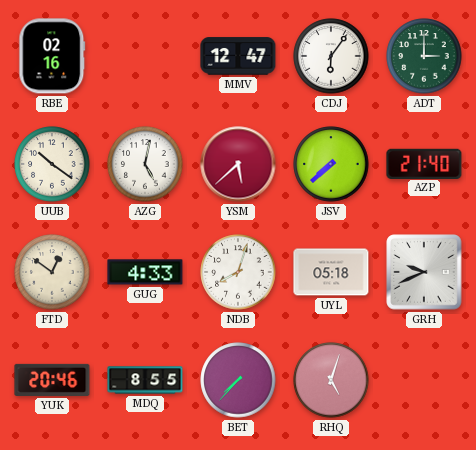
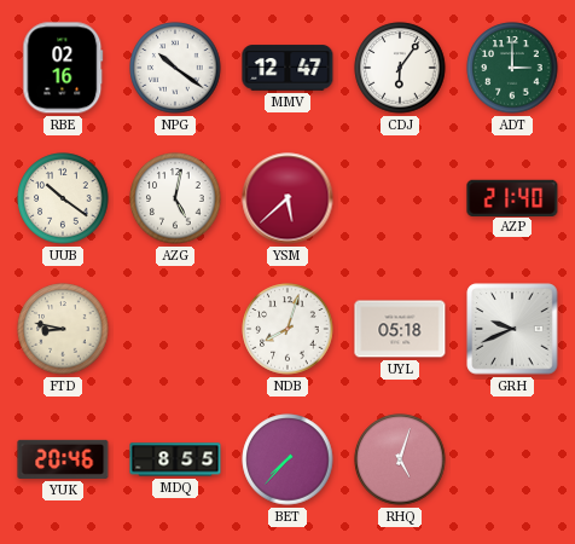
NPG: none -> 10:21
JSV: 7:38 -> none
FTD: 12:51 -> 8:47
GUG: 4:33 -> none
